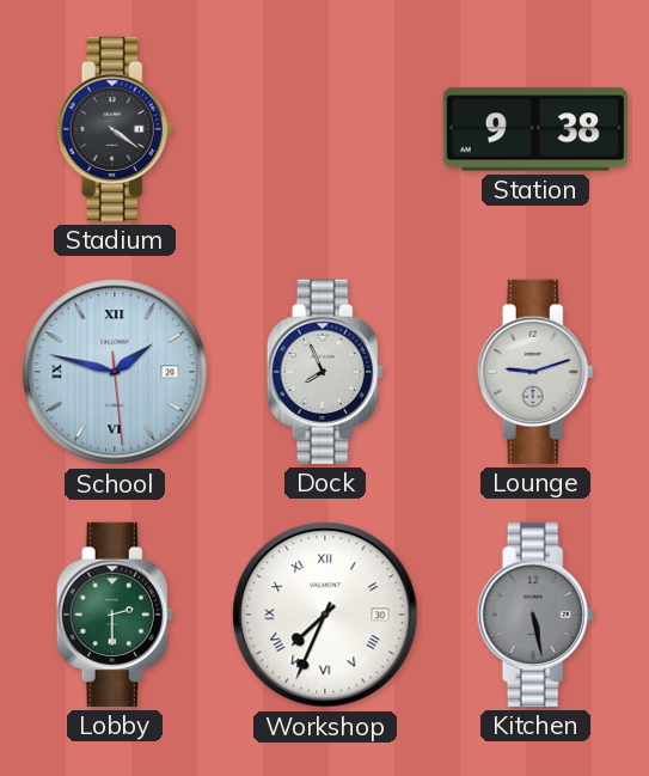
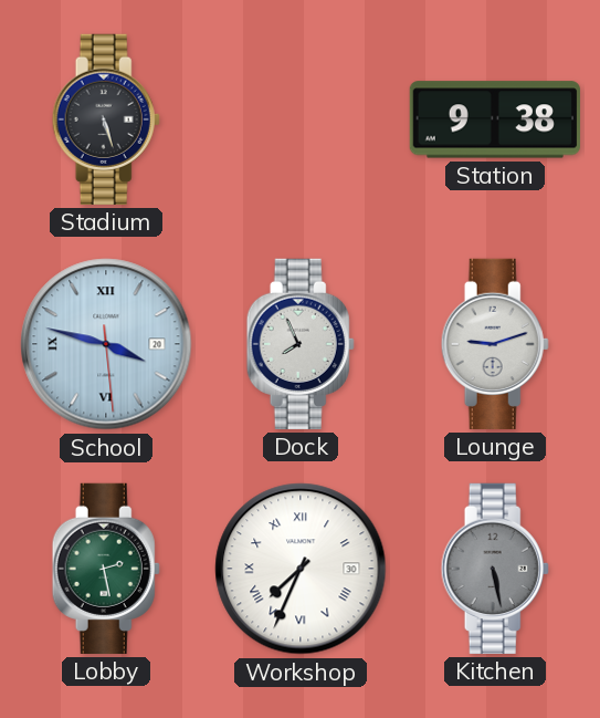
Stadium: 4:21 -> 5:27
School: 1:47 -> 3:47
Lobby: 2:30 -> 2:28
